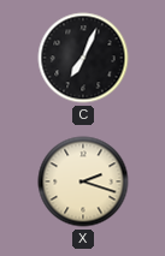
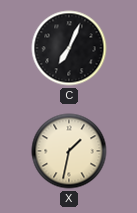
X: 2:18 -> 1:32
